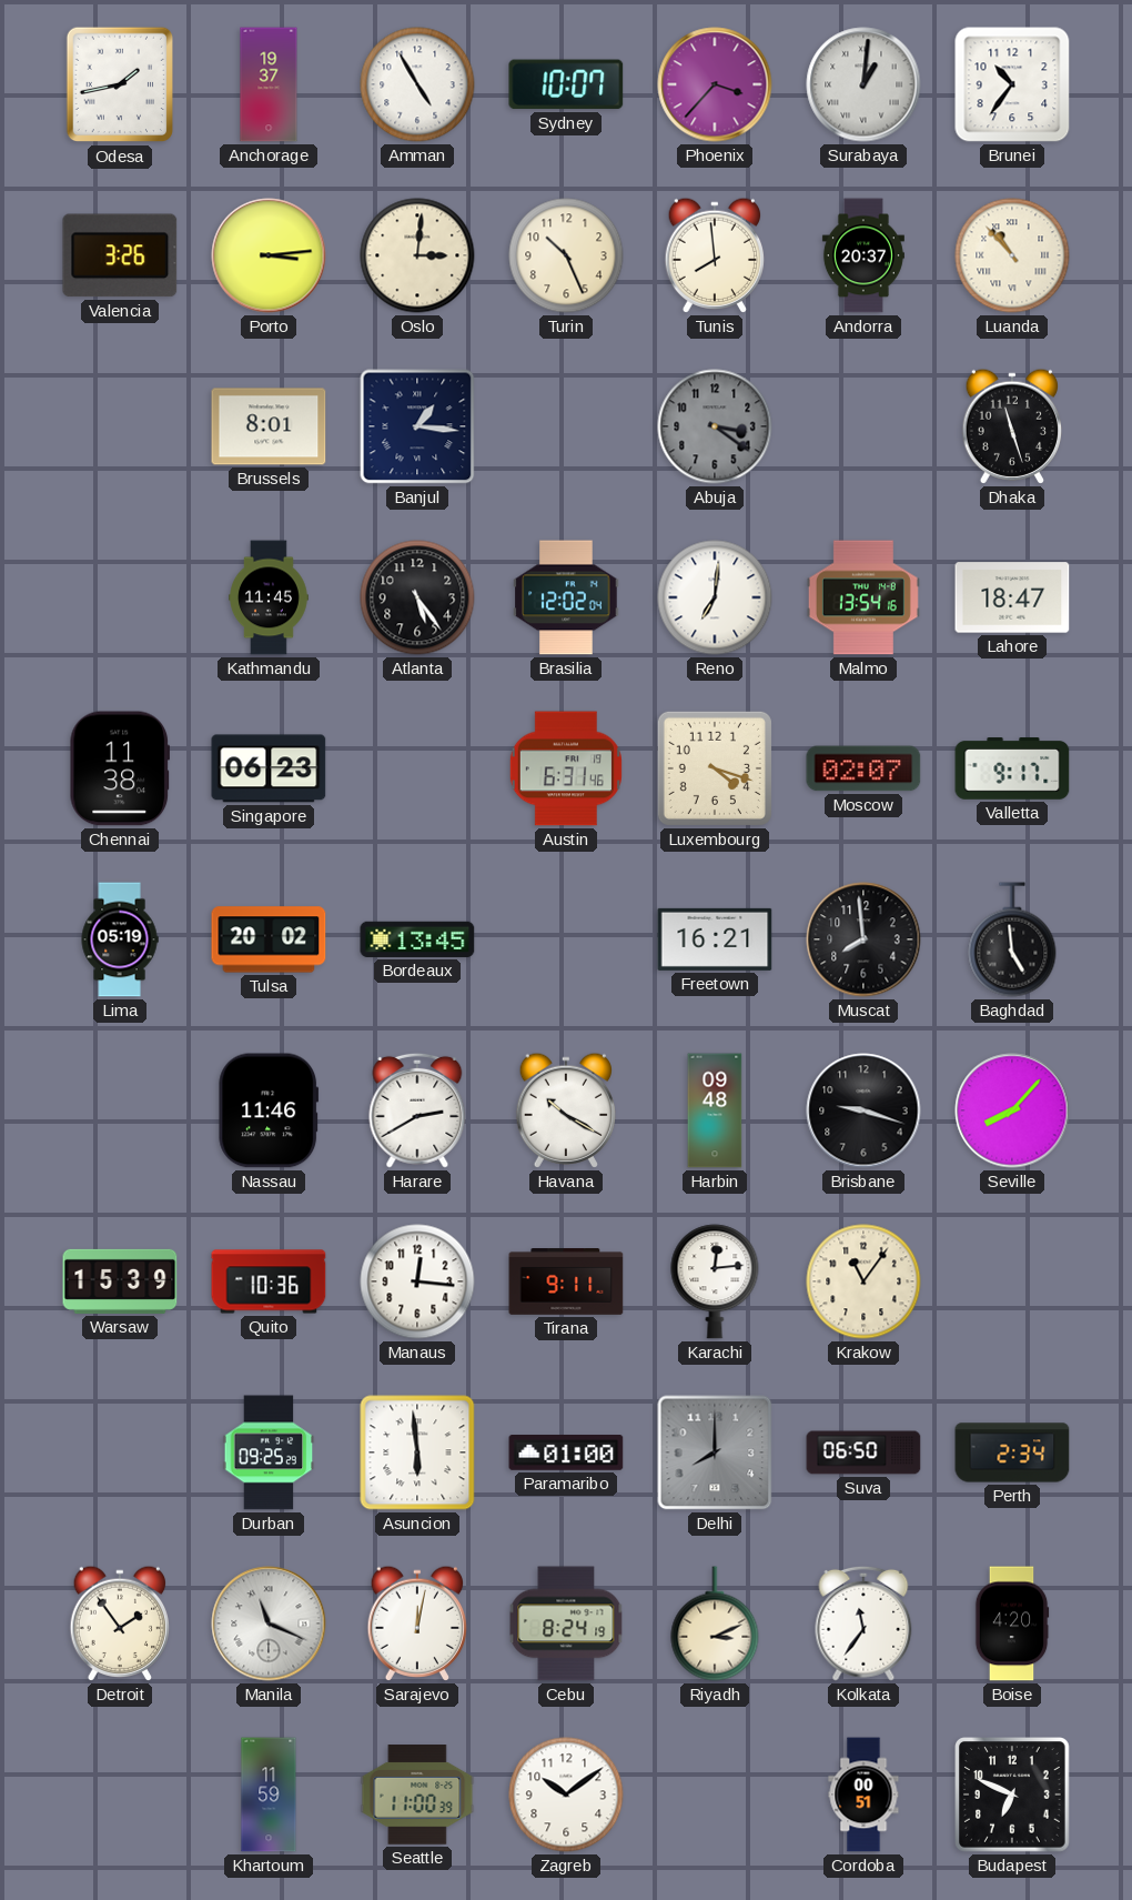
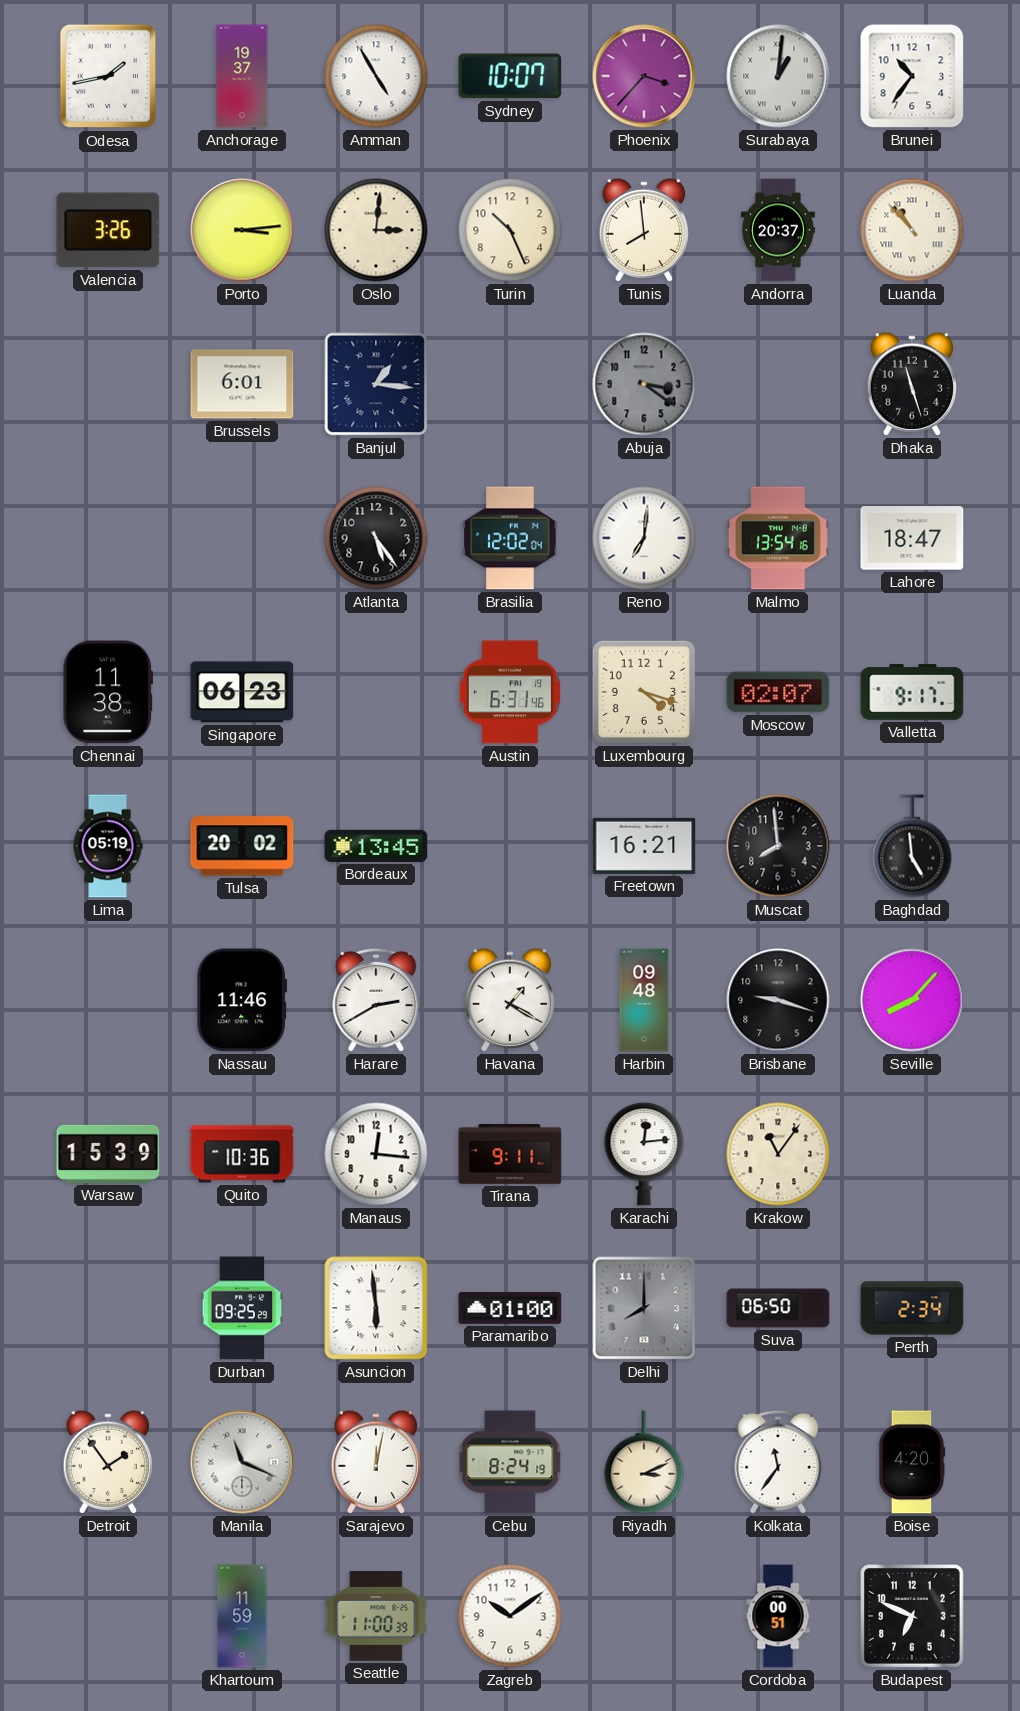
Brussels: 8:01 -> 6:01
Kathmandu: 11:45 -> none
Havana: 10:20 -> 1:20
